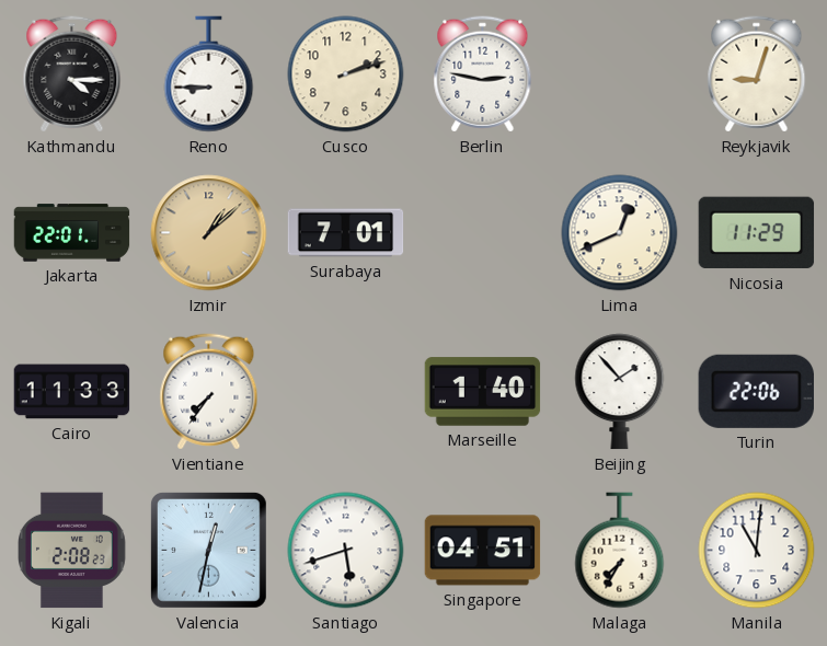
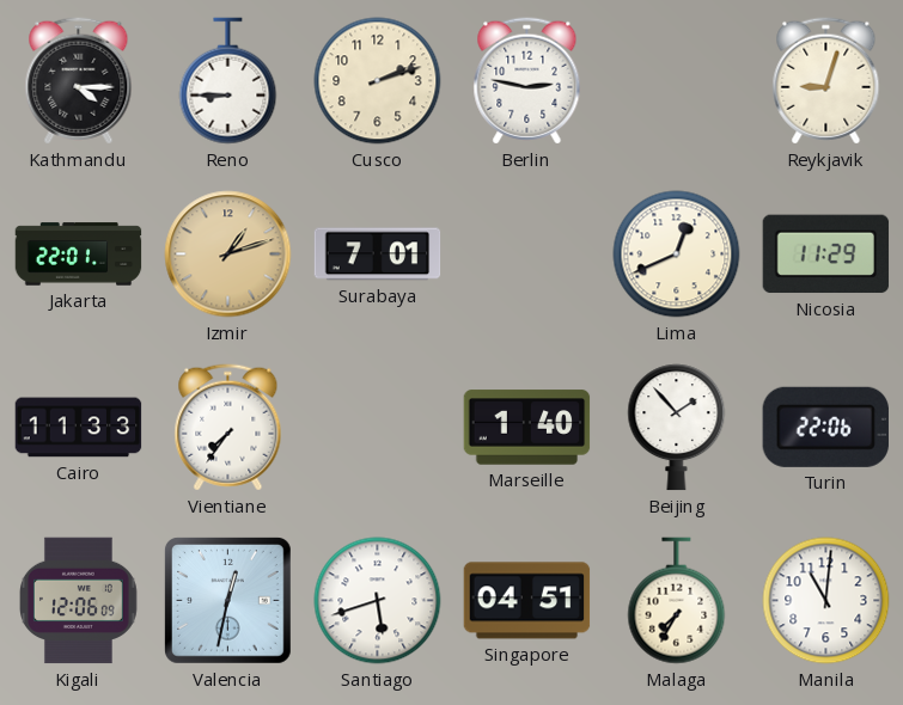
Izmir: 1:08 -> 1:12
Kigali: 2:08 -> 12:06
